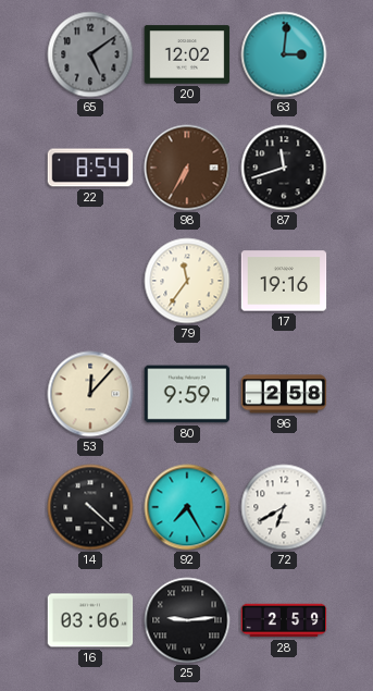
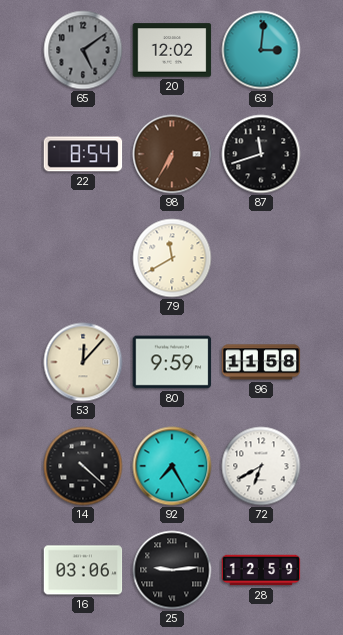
79: 11:36 -> 11:40
17: 19:16 -> none
96: 2:58 -> 11:58
28: 2:59 -> 12:59
